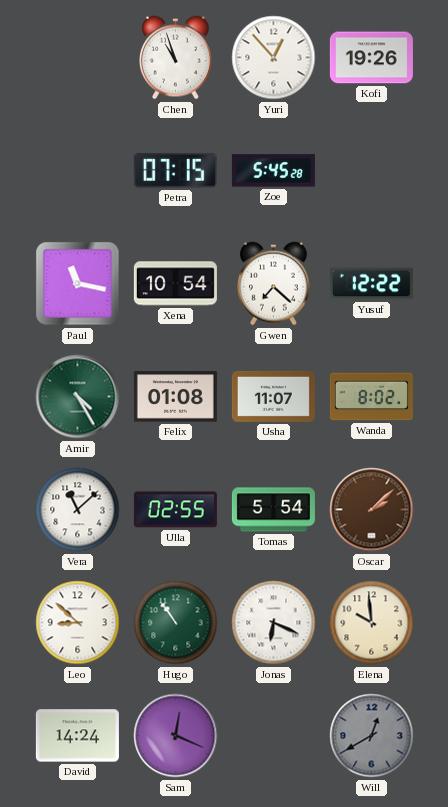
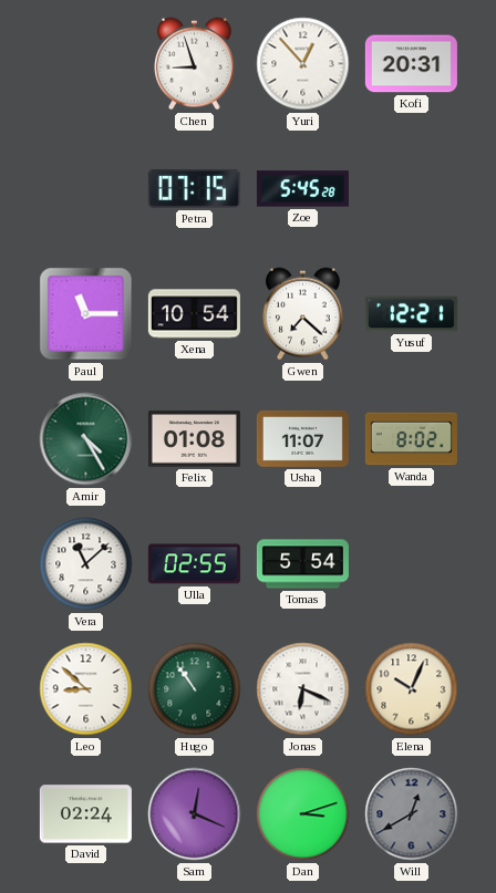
Chen: 10:57 -> 8:57
Kofi: 19:26 -> 20:31
Paul: 11:17 -> 11:15
Yusuf: 12:22 -> 12:21
Oscar: 2:08 -> none
Elena: 9:59 -> 10:04
David: 14:24 -> 02:24
Dan: none -> 3:12
